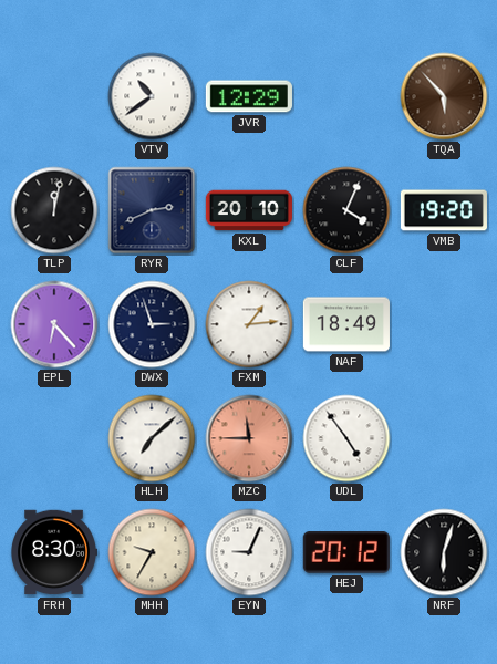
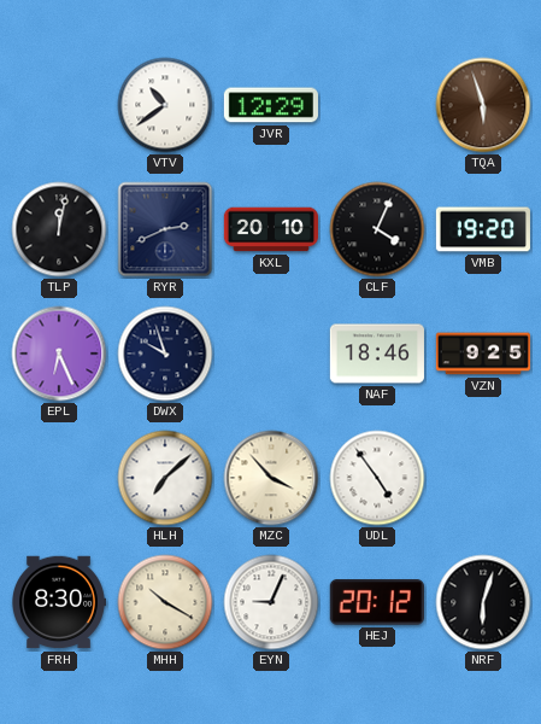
TQA: 5:53 -> 5:57
EPL: 6:23 -> 6:26
DWX: 2:57 -> 9:57
FXM: 1:14 -> none
NAF: 18:49 -> 18:46
VZN: none -> 9:25
MZC: 11:45 -> 3:53
MZC dial: salmon -> cream
MHH: 9:35 -> 10:20
